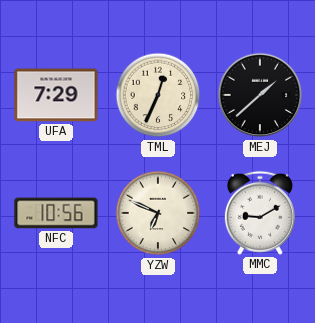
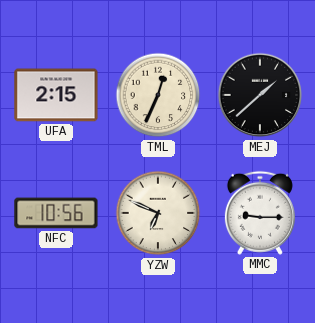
UFA: 7:29 -> 2:15
MMC: 9:10 -> 9:15
